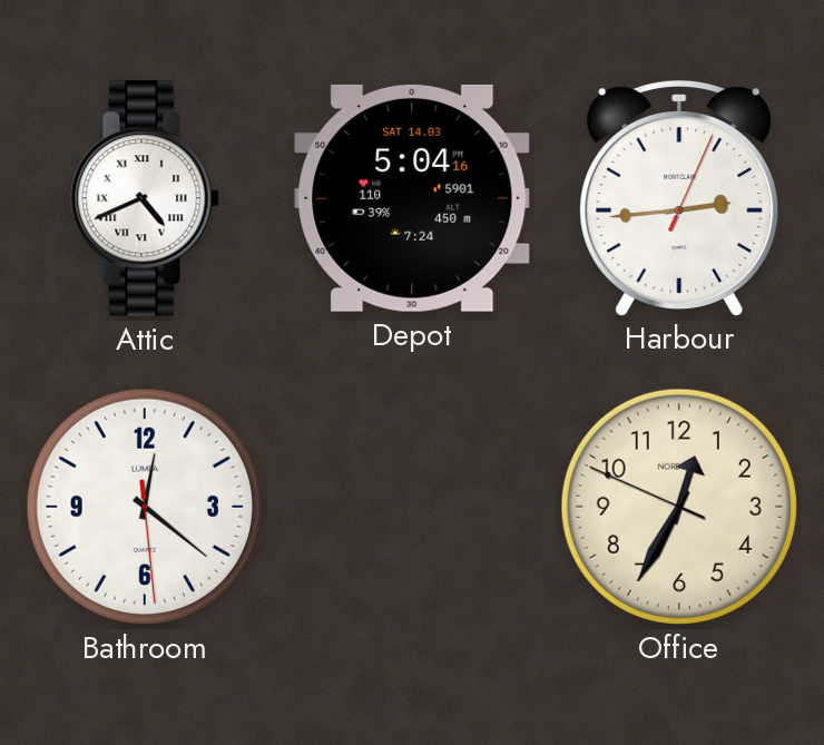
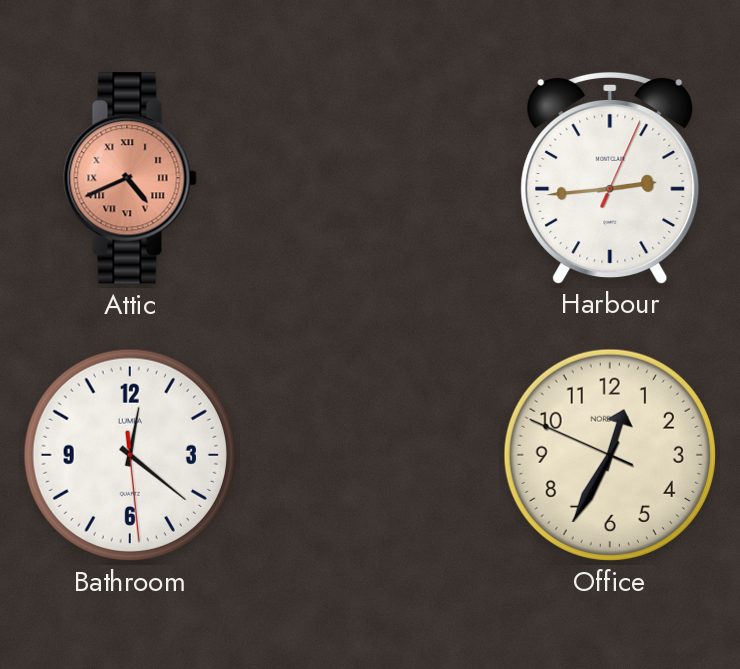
Attic dial: white -> salmon
Depot: 5:04 -> none
